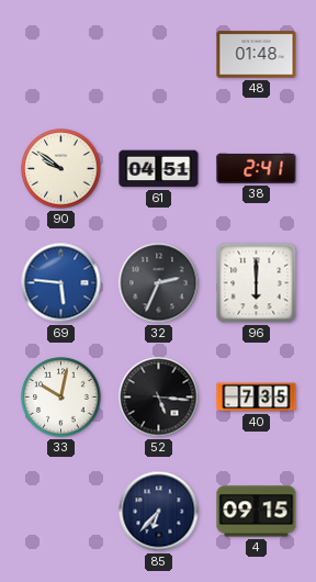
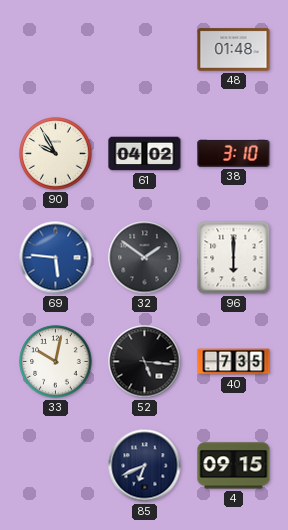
90: 9:51 -> 9:55
61: 04:51 -> 04:02
38: 2:41 -> 3:10
32: 2:34 -> 1:51
85: 6:37 -> 6:41
